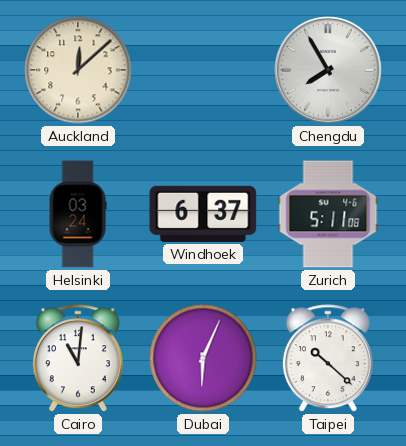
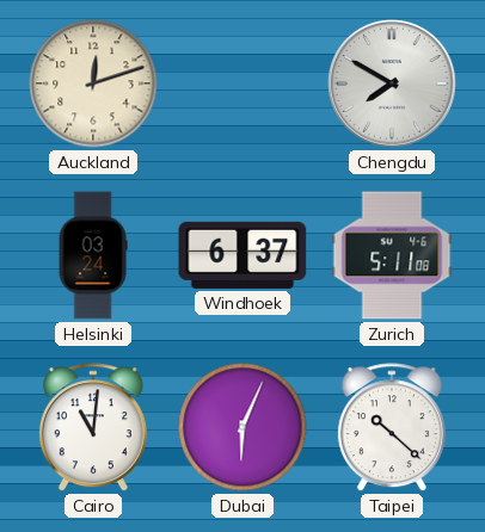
Auckland: 12:08 -> 12:12
Chengdu: 7:55 -> 7:50
